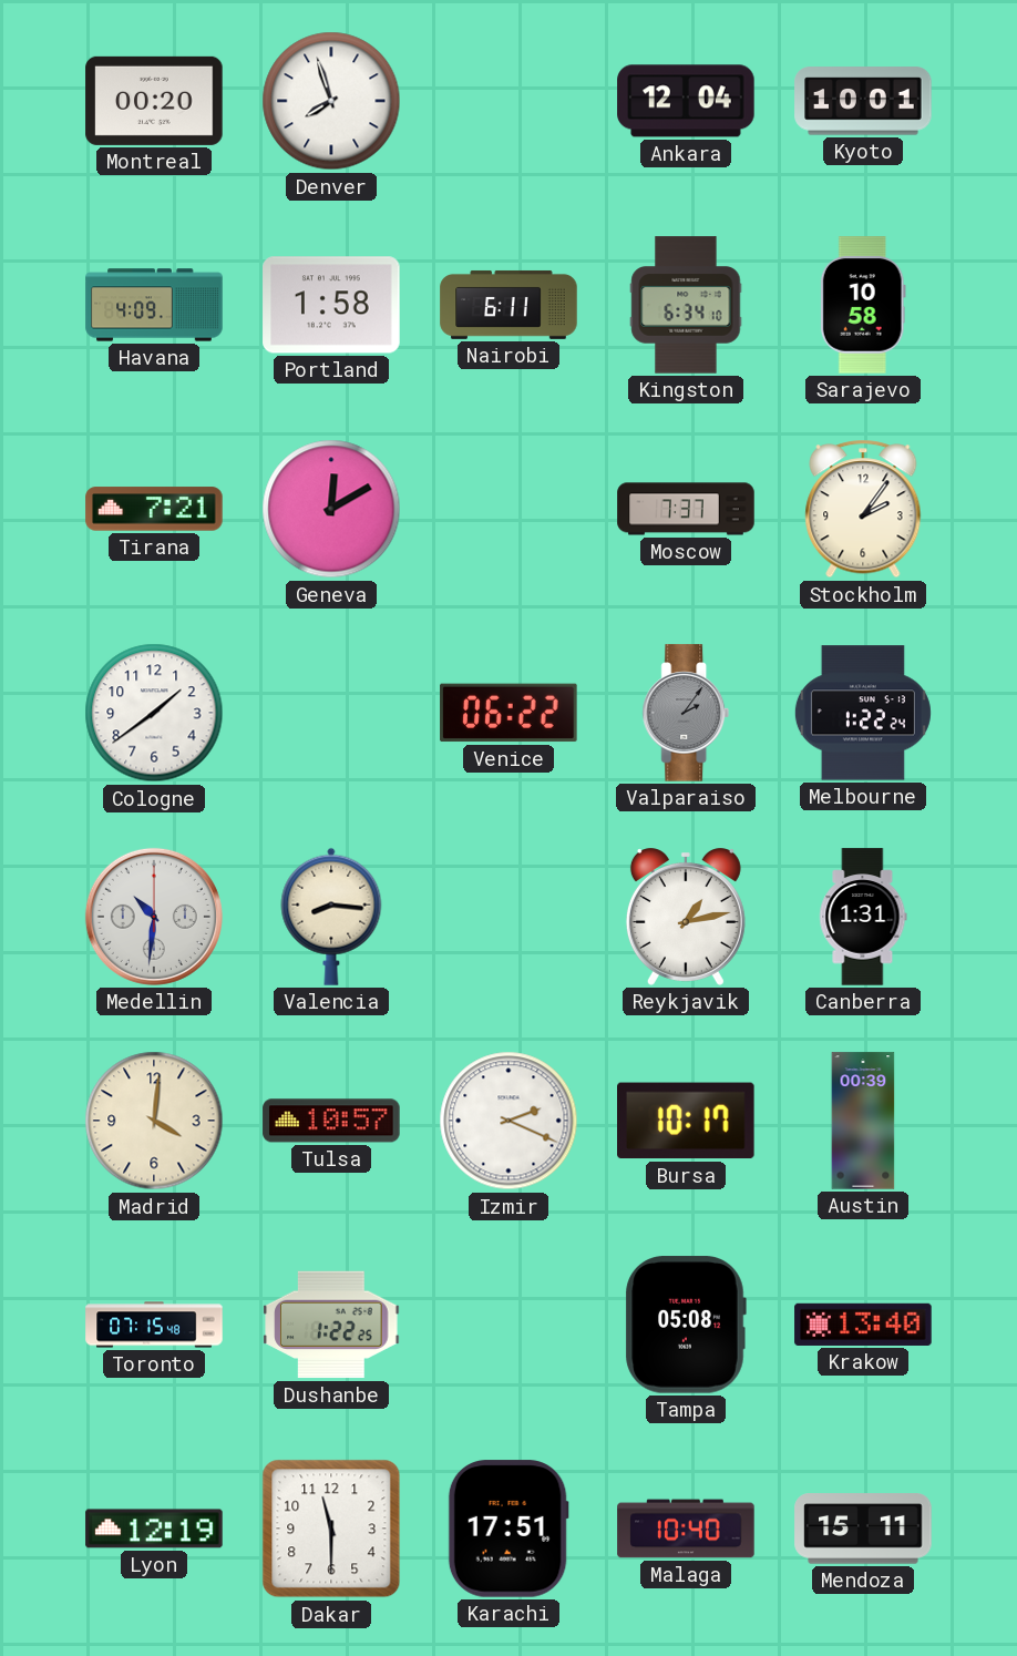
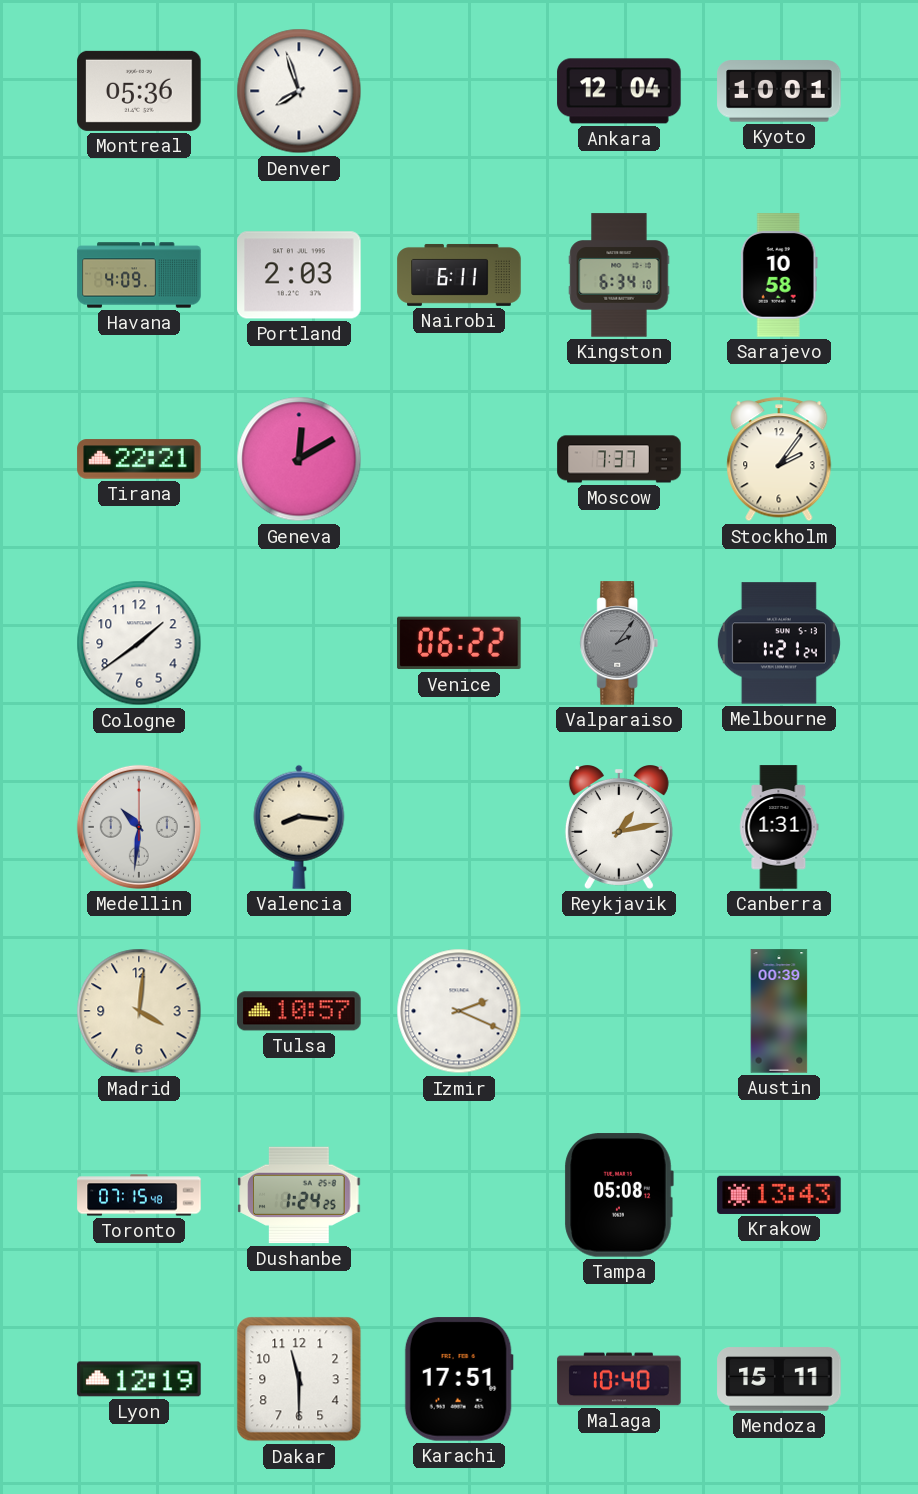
Montreal: 00:20 -> 05:36
Portland: 1:58 -> 2:03
Tirana: 7:21 -> 22:21
Melbourne: 1:22 -> 1:21
Bursa: 10:17 -> none
Dushanbe: 1:22 -> 1:24
Krakow: 13:40 -> 13:43
